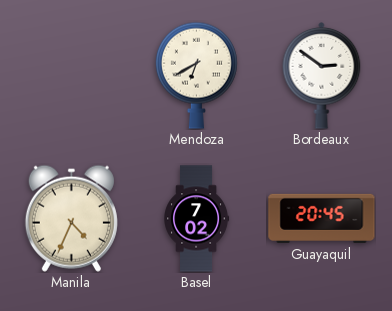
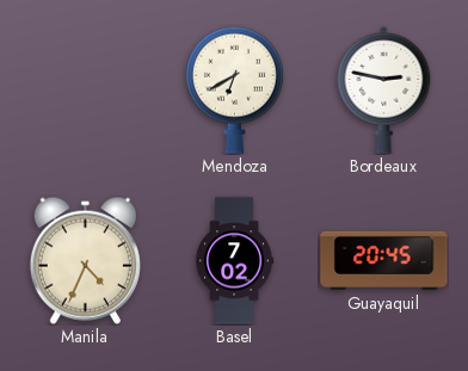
Bordeaux: 2:51 -> 2:47
